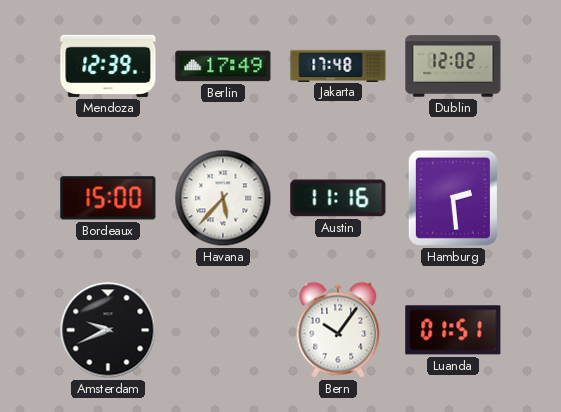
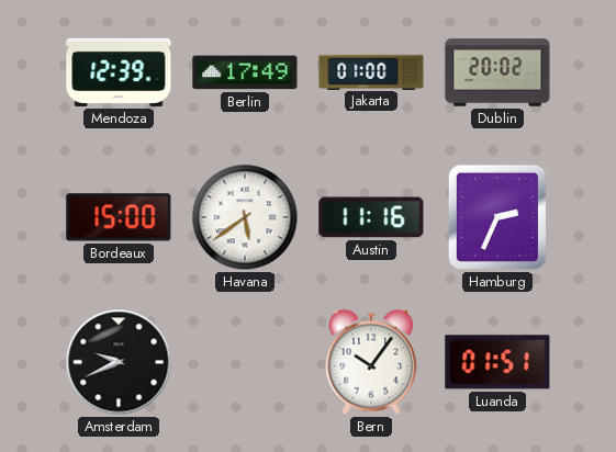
Jakarta: 17:48 -> 01:00
Dublin: 12:02 -> 20:02
Havana: 5:37 -> 5:39
Hamburg: 2:29 -> 2:34
